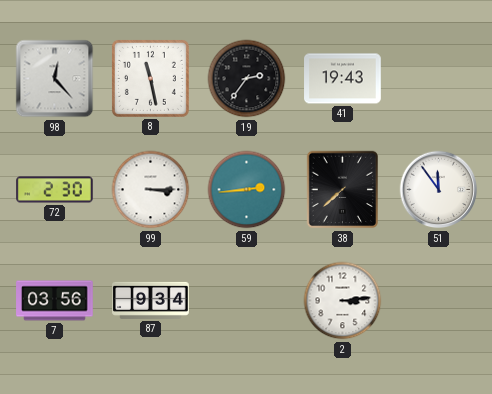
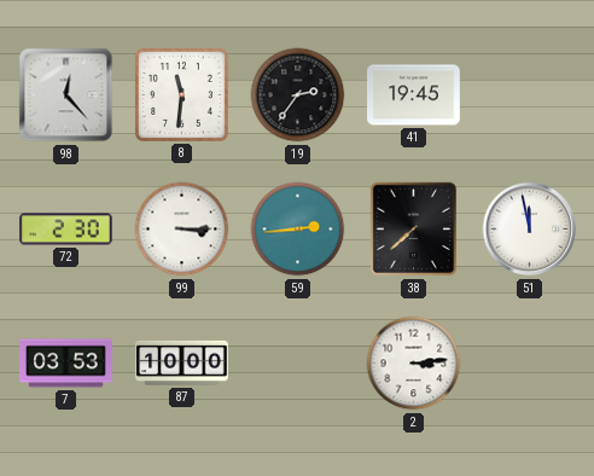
8: 11:28 -> 11:31
41: 19:43 -> 19:45
51: 11:54 -> 11:58
7: 03:56 -> 03:53
87: 9:34 -> 10:00
